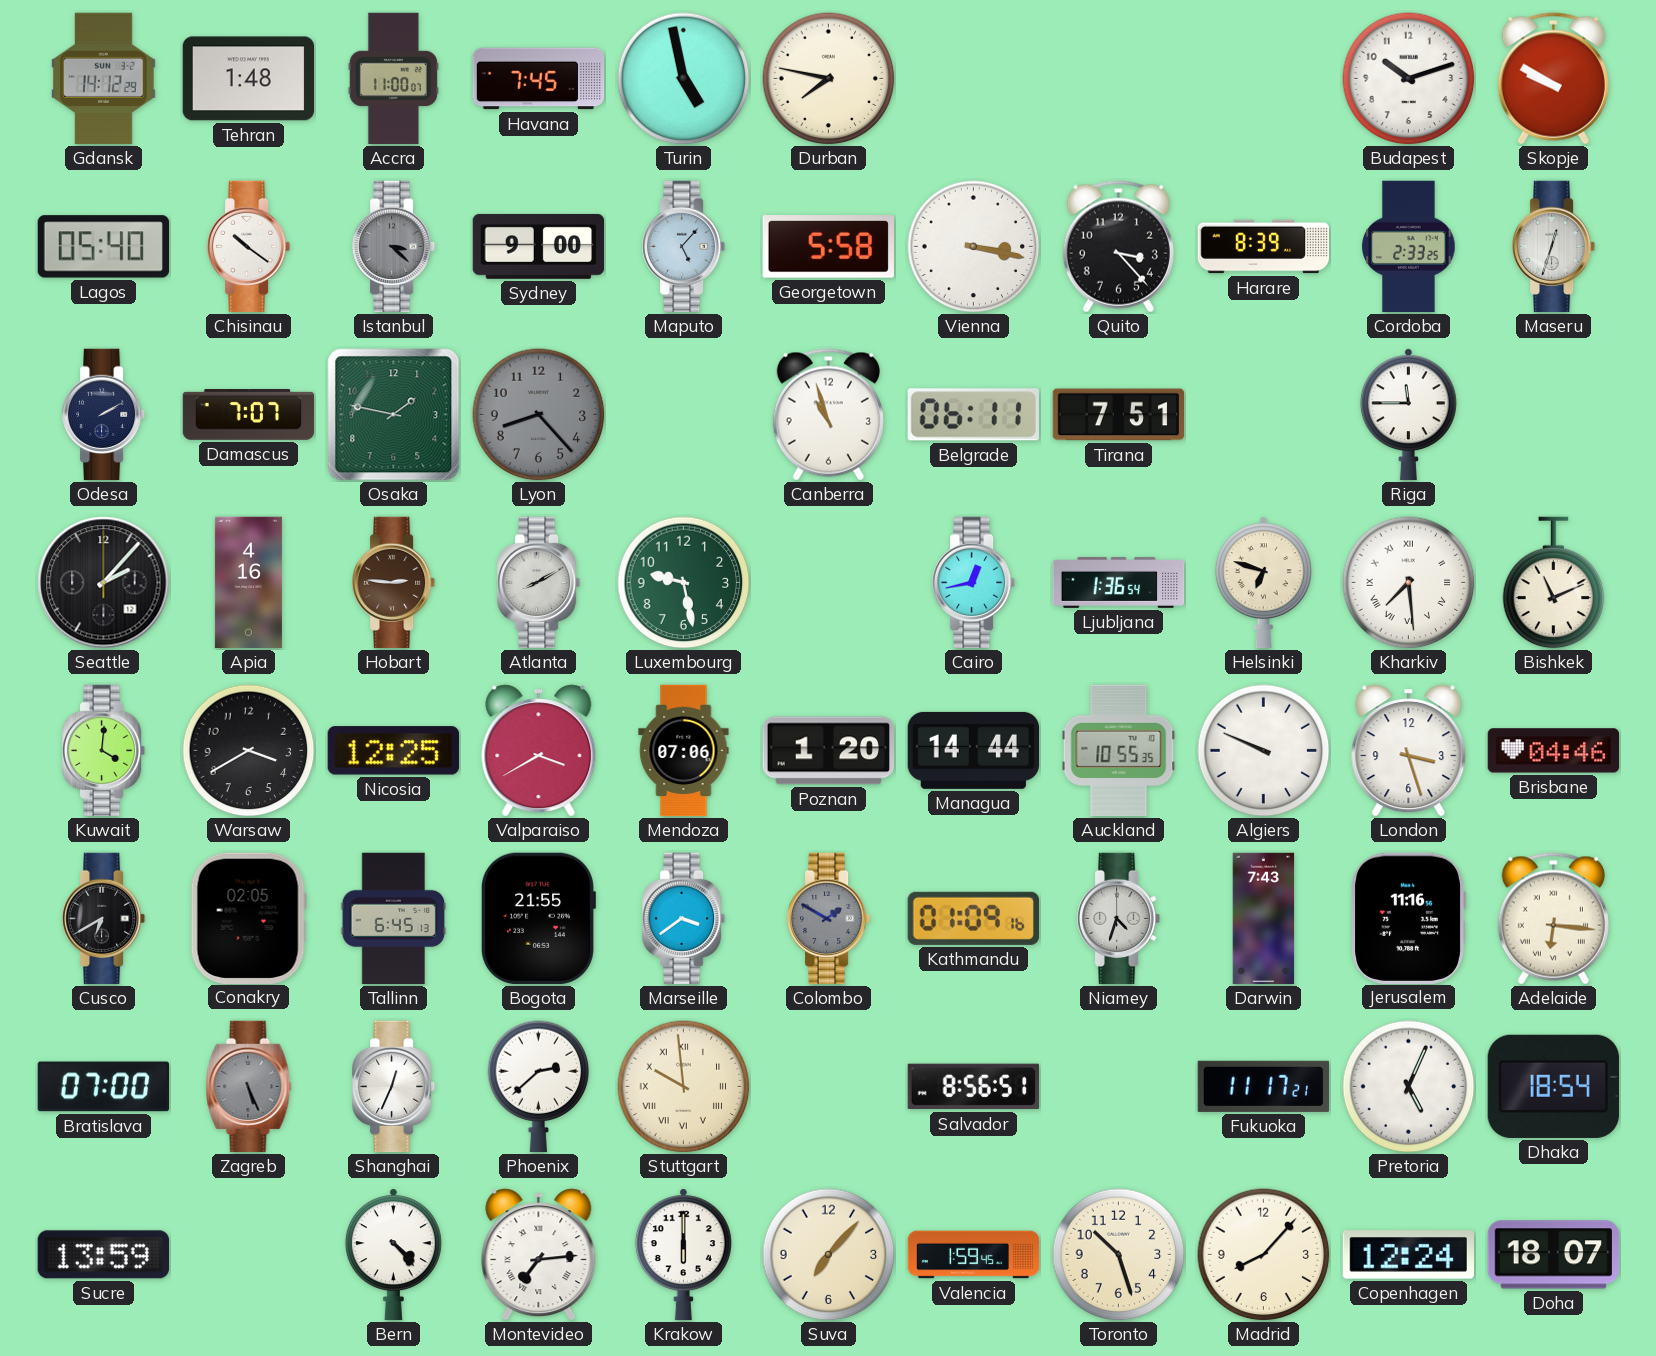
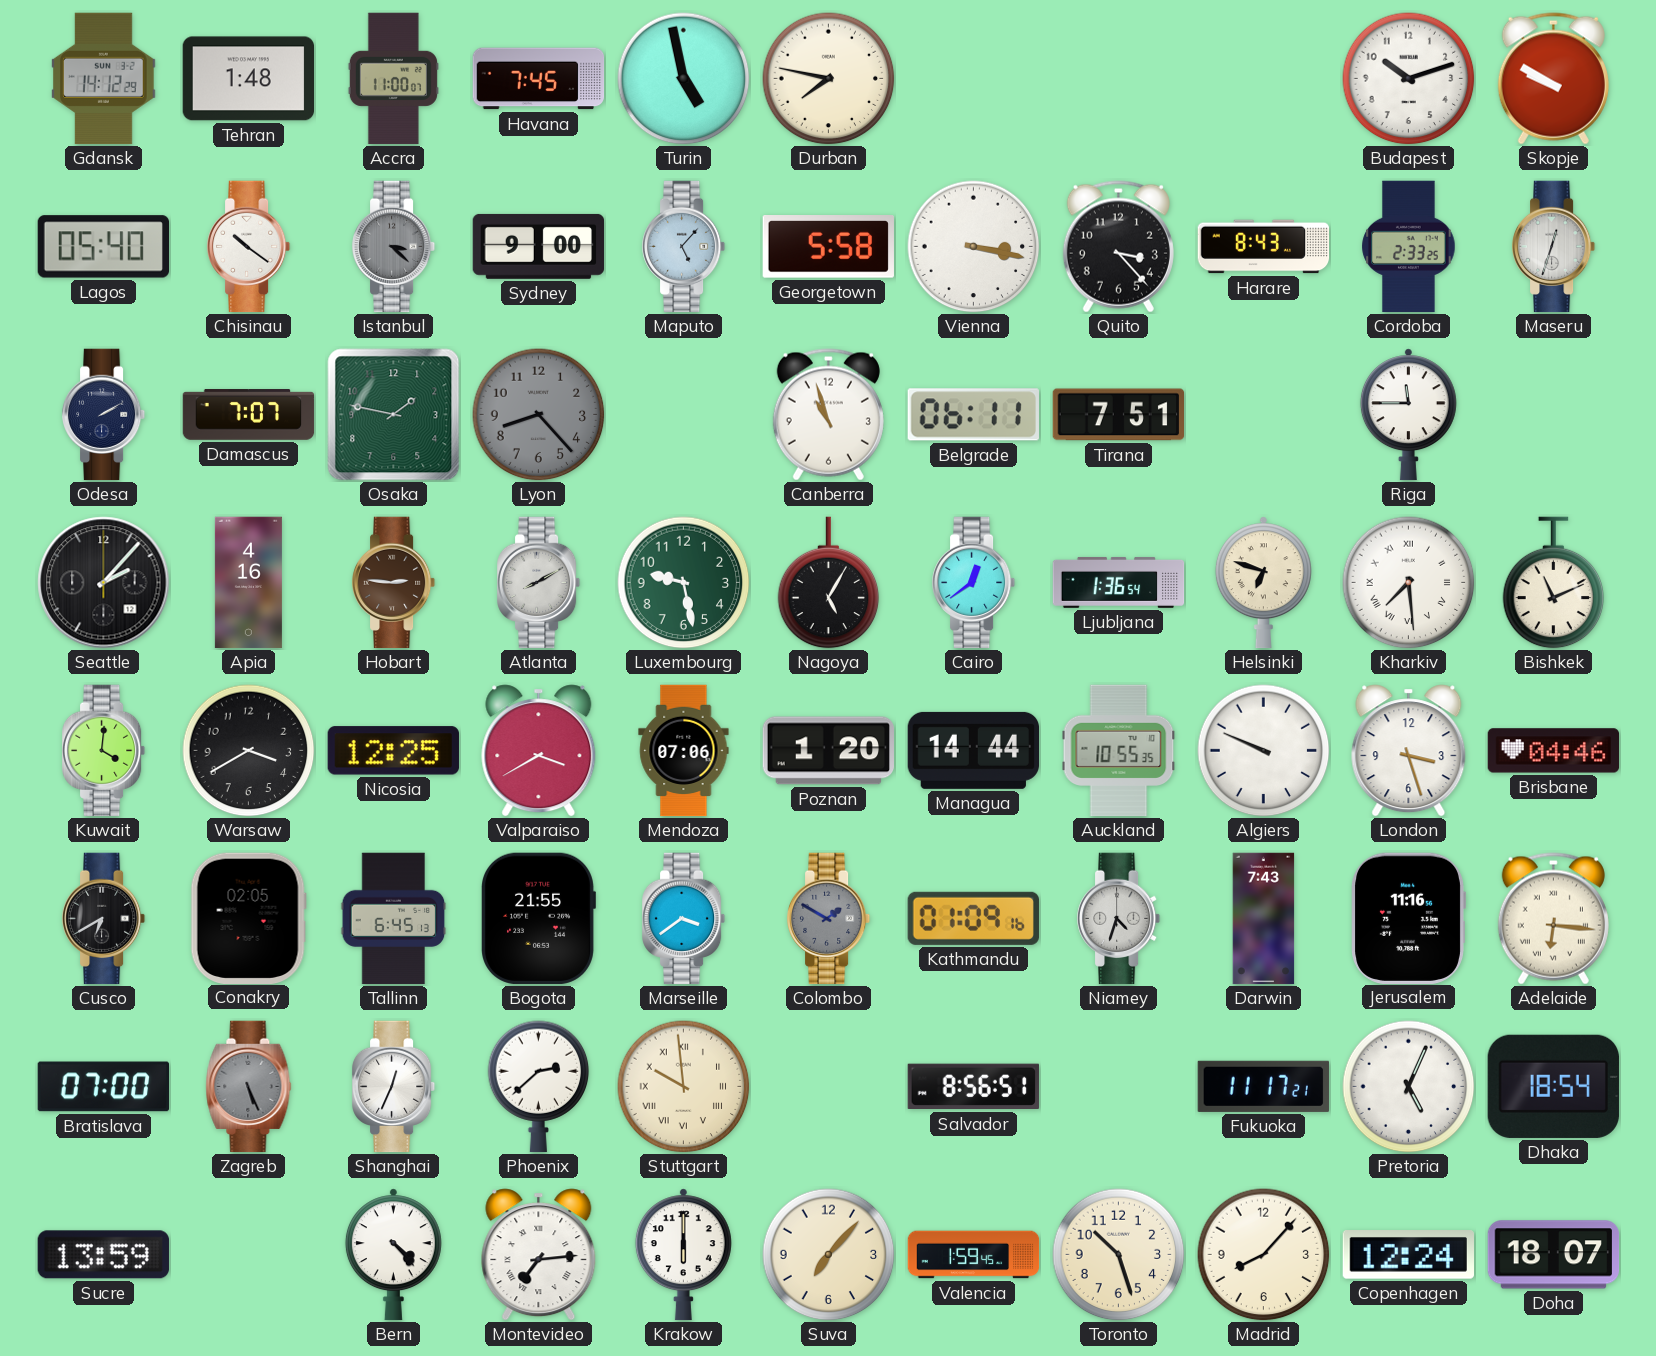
Harare: 8:39 -> 8:43
Nagoya: none -> 5:05
Cairo: 12:43 -> 12:39
